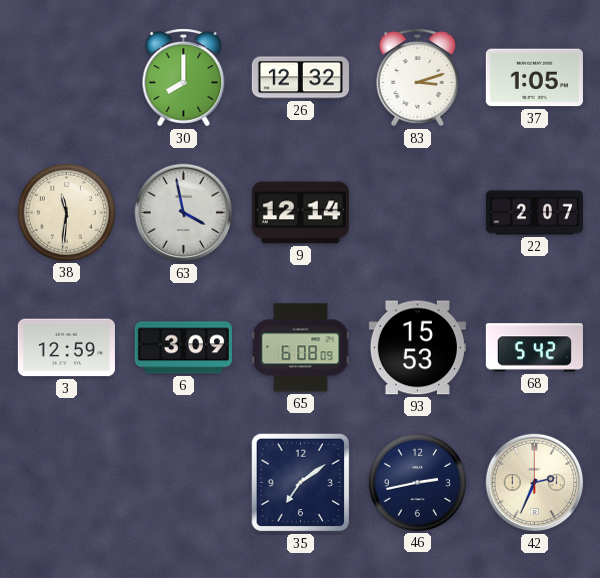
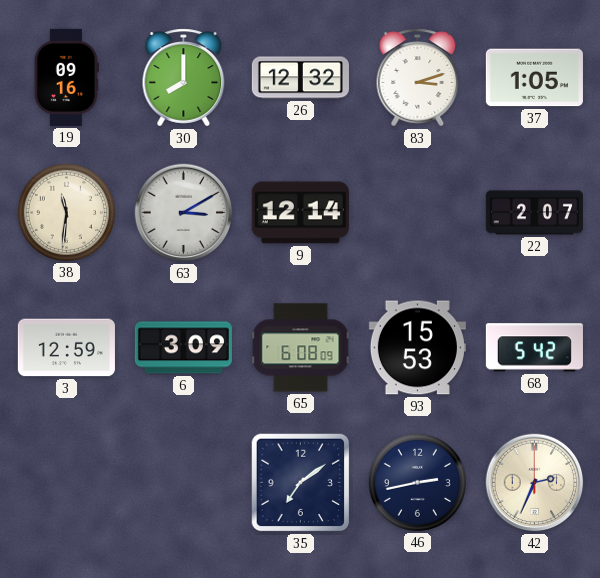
19: none -> 09:16
63: 3:58 -> 3:10
